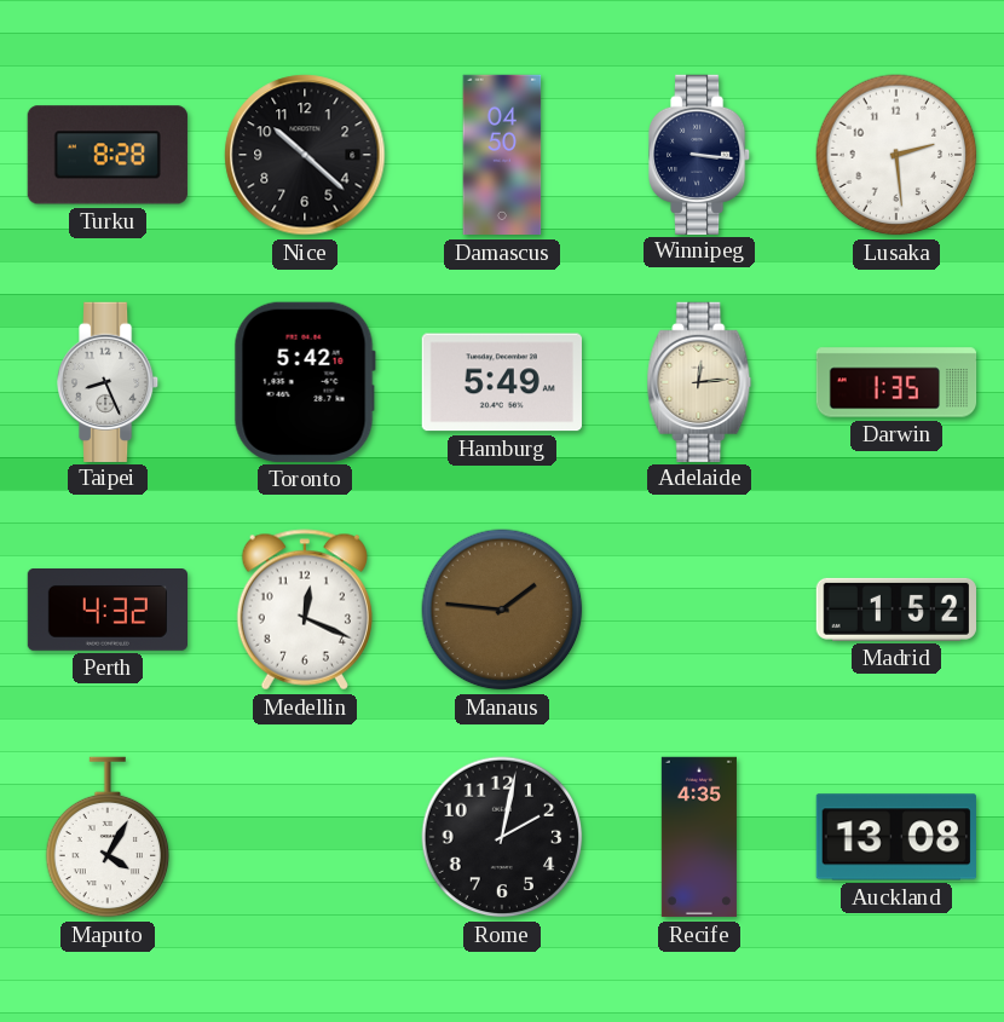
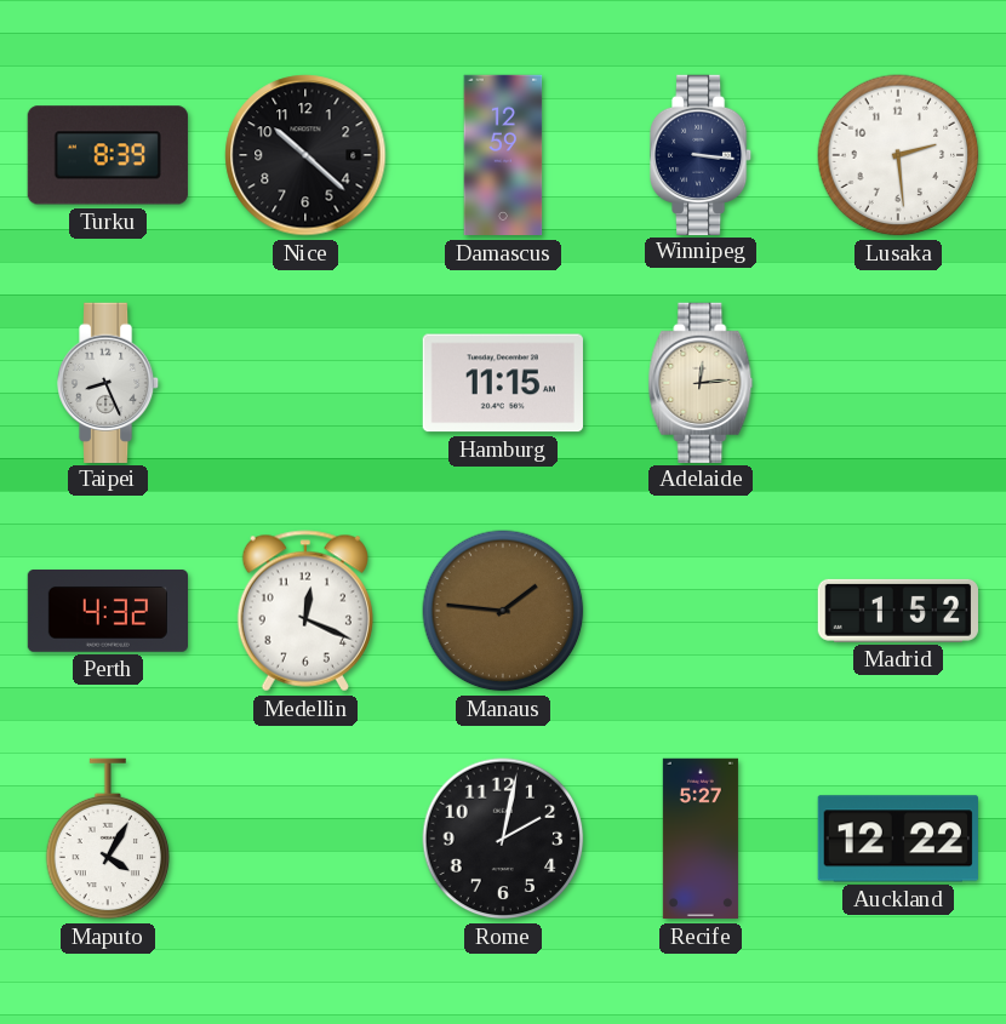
Turku: 8:28 -> 8:39
Damascus: 04:50 -> 12:59
Toronto: 5:42 -> none
Hamburg: 5:49 -> 11:15
Darwin: 1:35 -> none
Recife: 4:35 -> 5:27
Auckland: 13:08 -> 12:22
